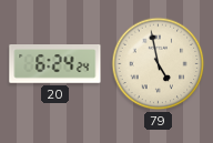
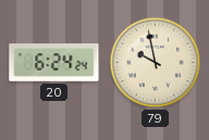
79: 4:58 -> 9:58
